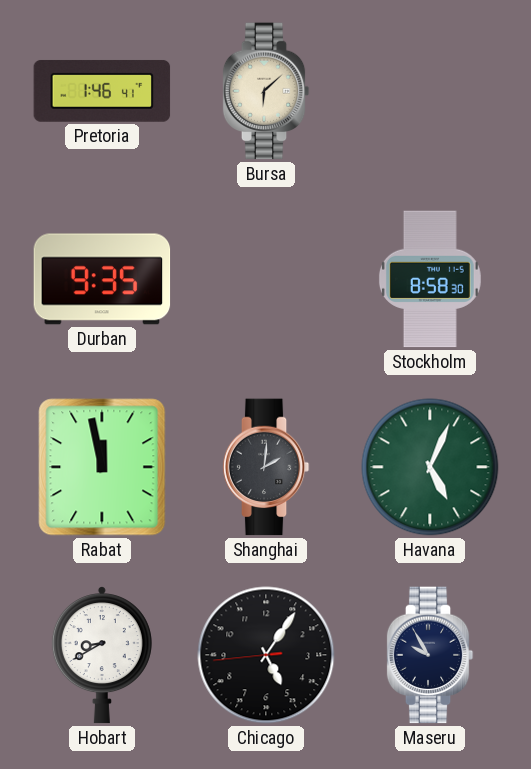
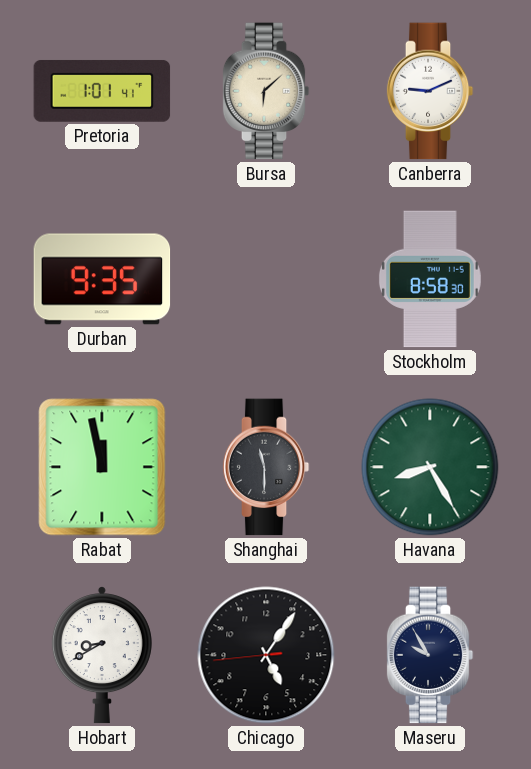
Pretoria: 1:46 -> 1:01
Canberra: none -> 9:11
Shanghai: 2:01 -> 11:30
Havana: 5:04 -> 8:25
